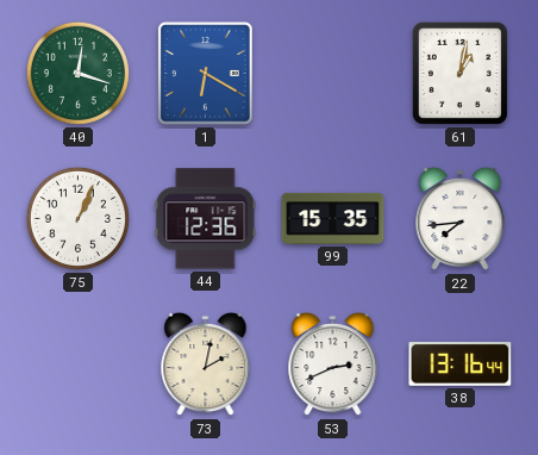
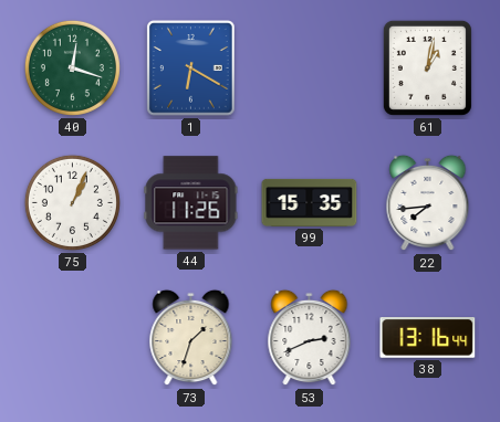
44: 12:36 -> 11:26
73: 2:02 -> 1:33
